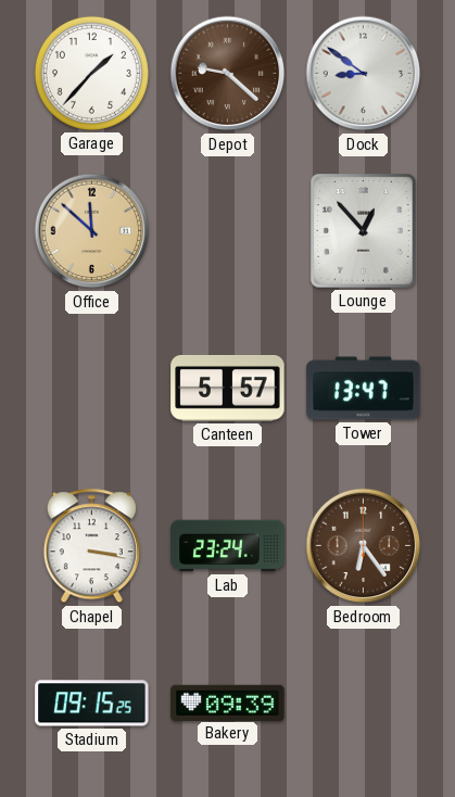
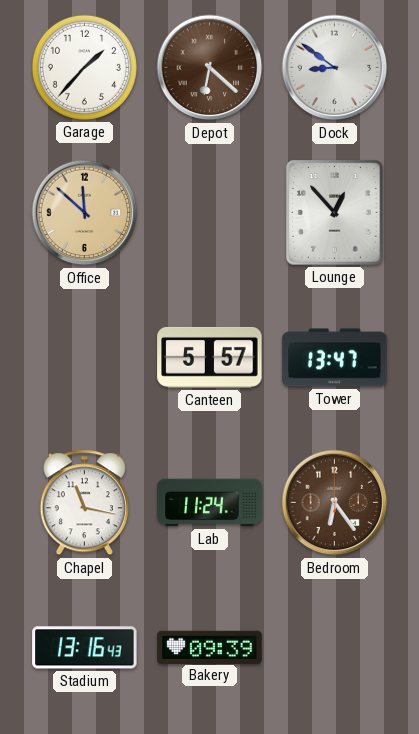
Depot: 9:22 -> 6:22
Chapel: 3:17 -> 11:17
Lab: 23:24 -> 11:24
Stadium: 09:15 -> 13:16
